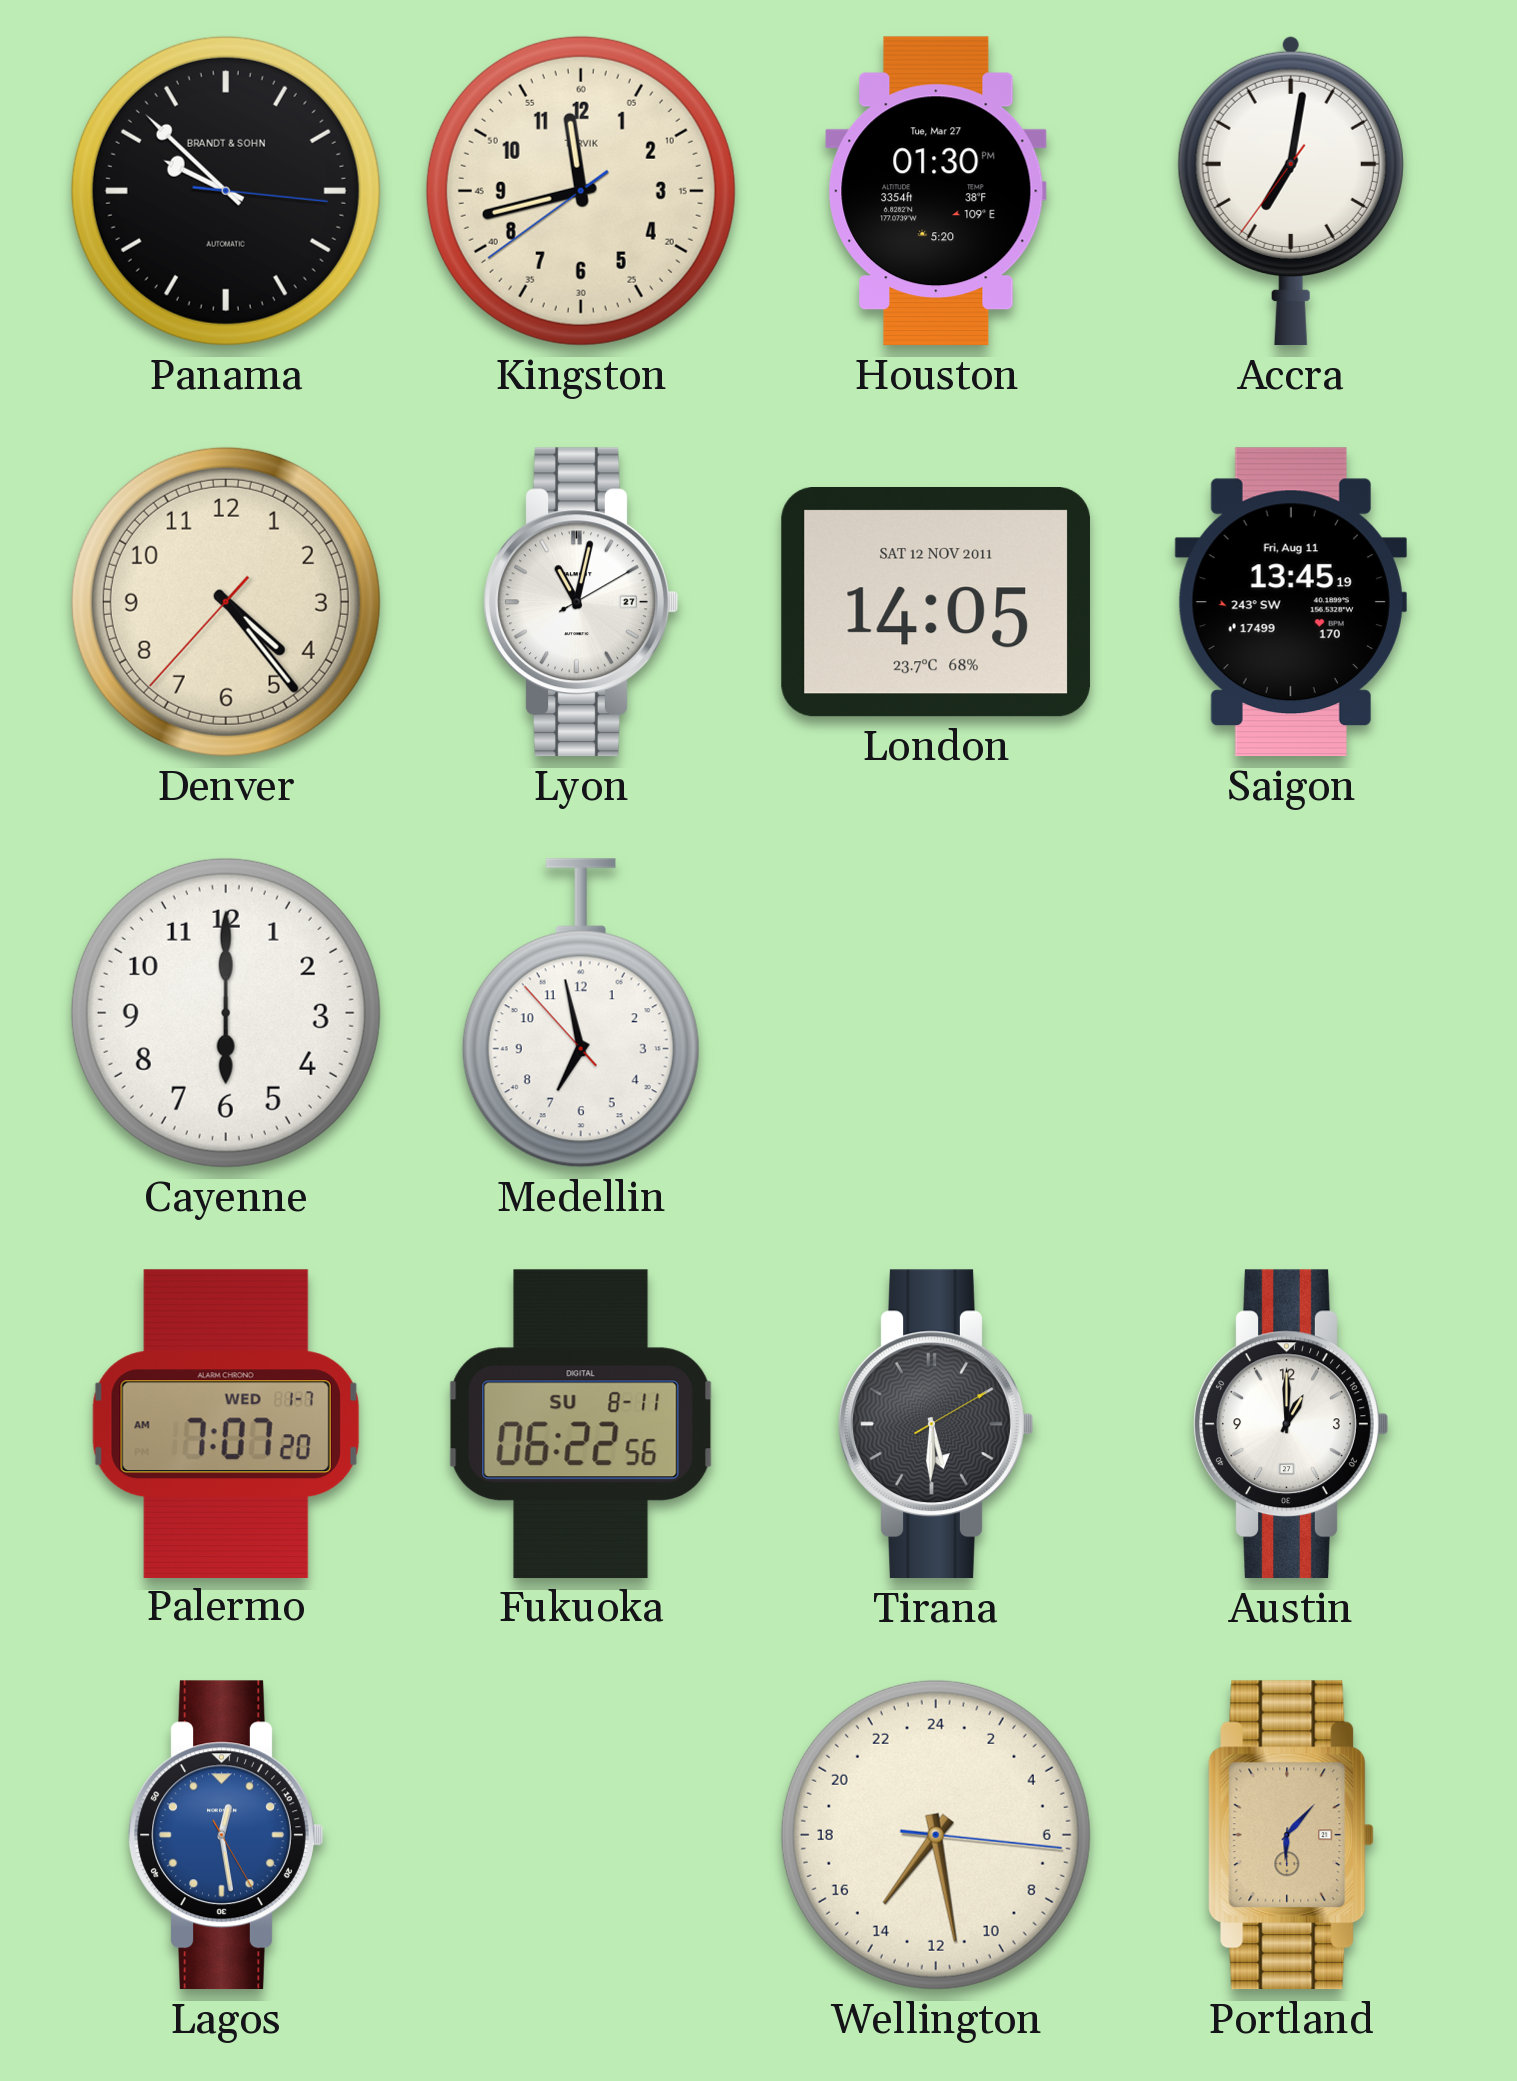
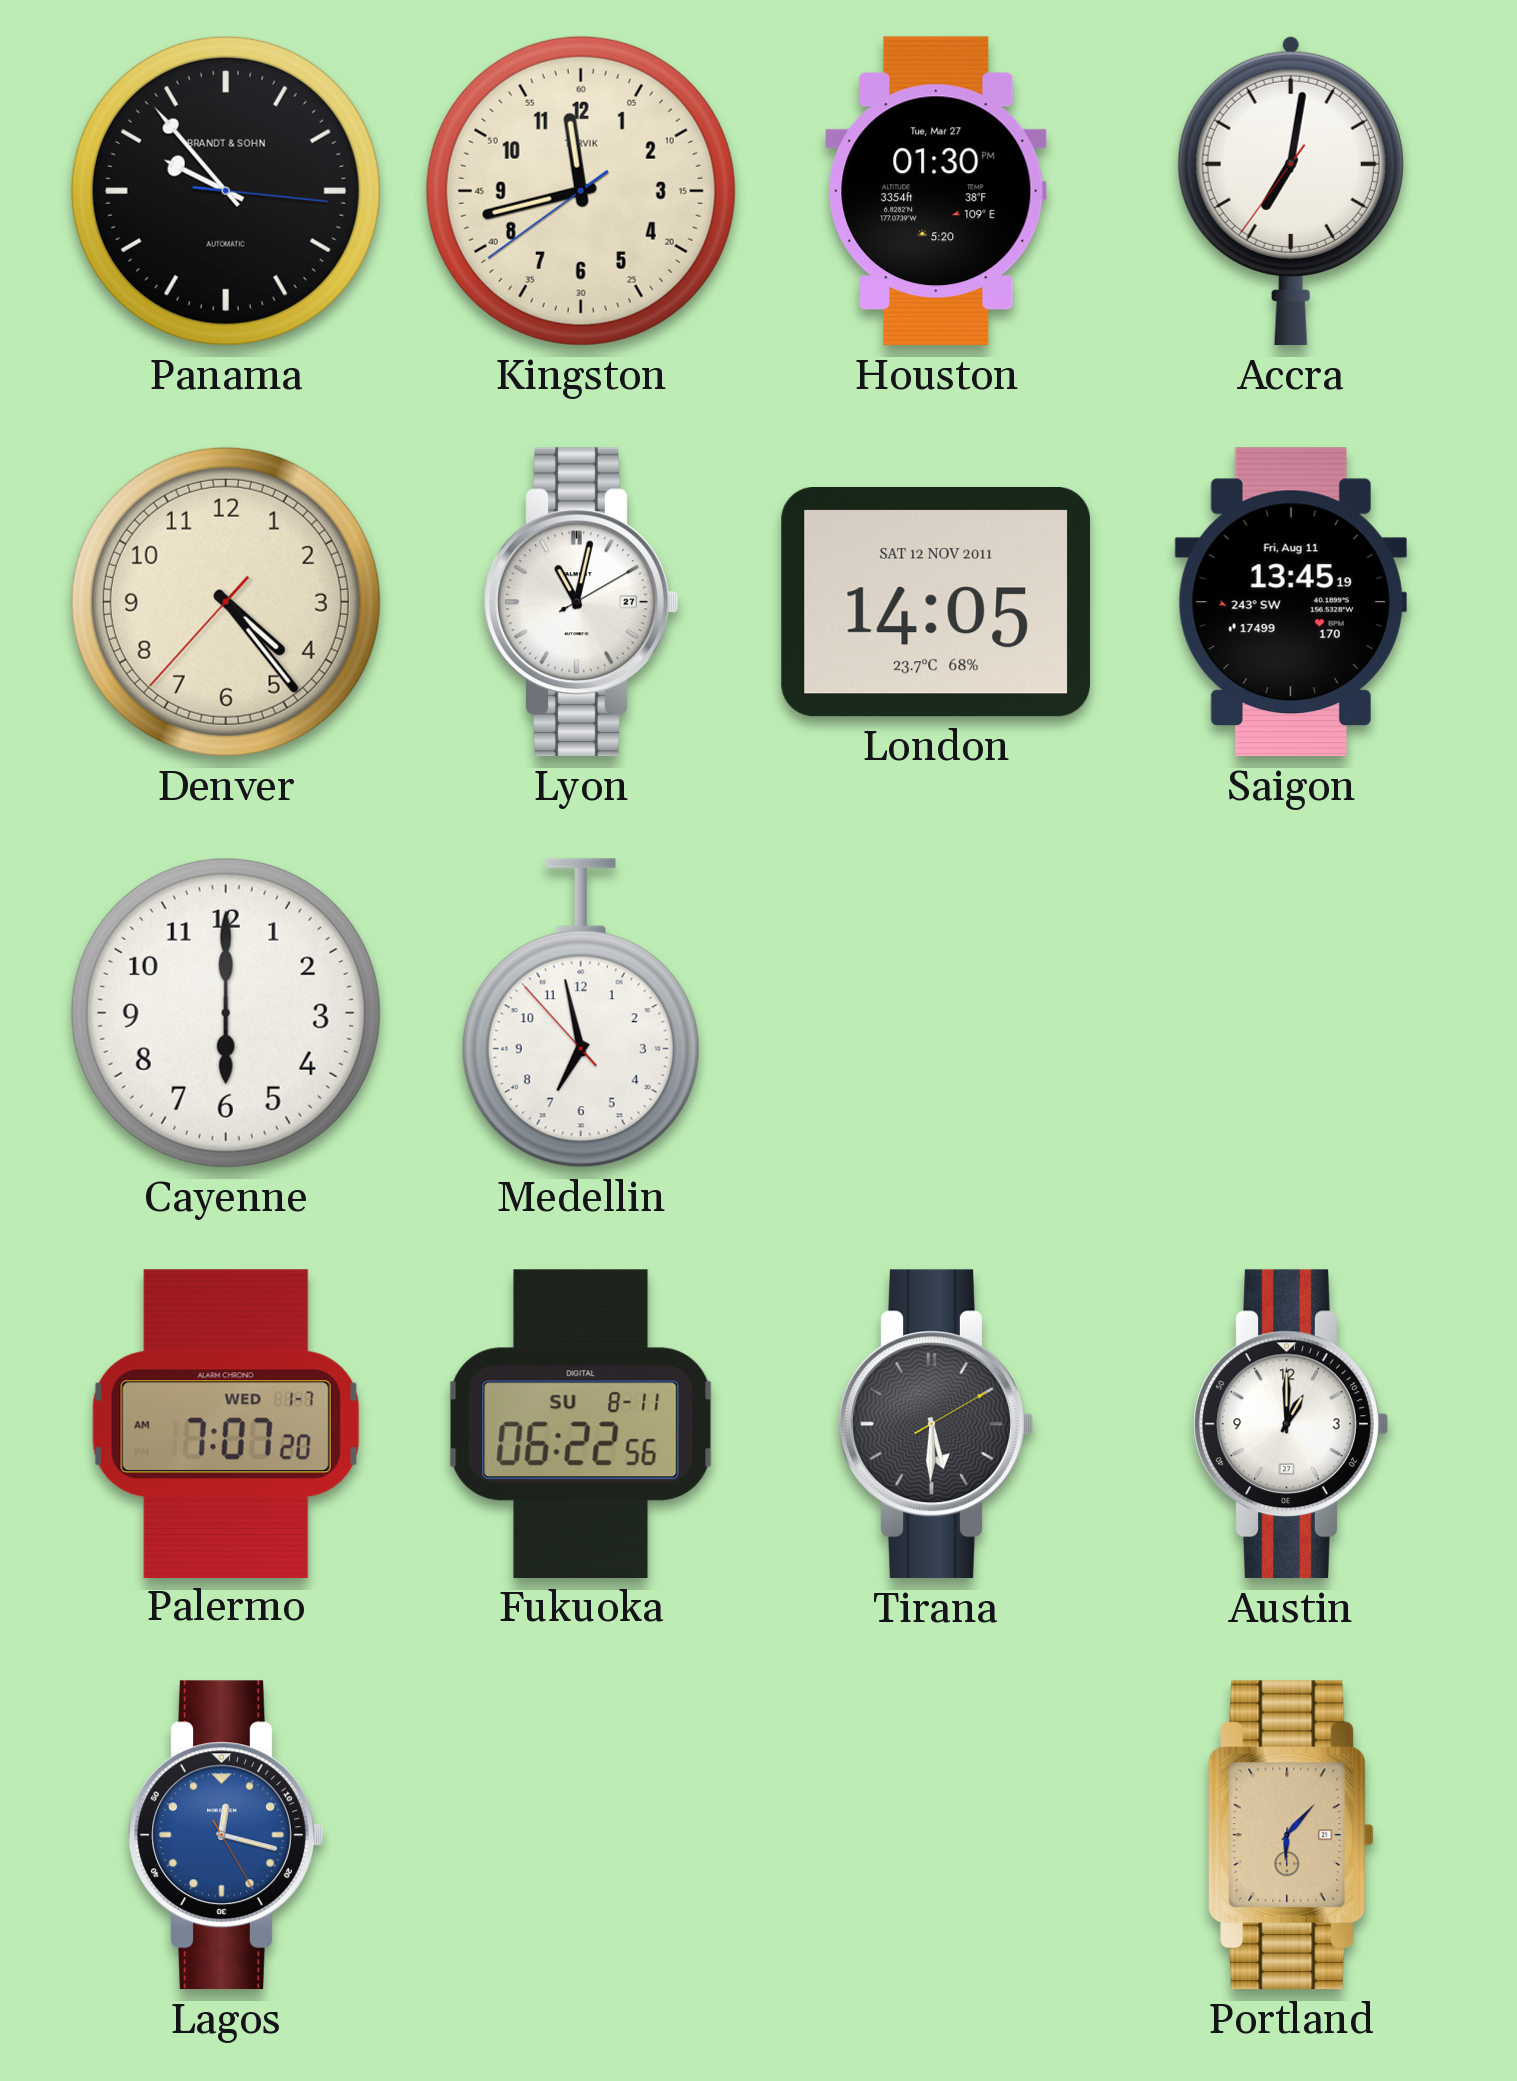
Panama: 9:52 -> 9:53
Lagos: 12:28 -> 12:17
Wellington: 14:28 -> none
